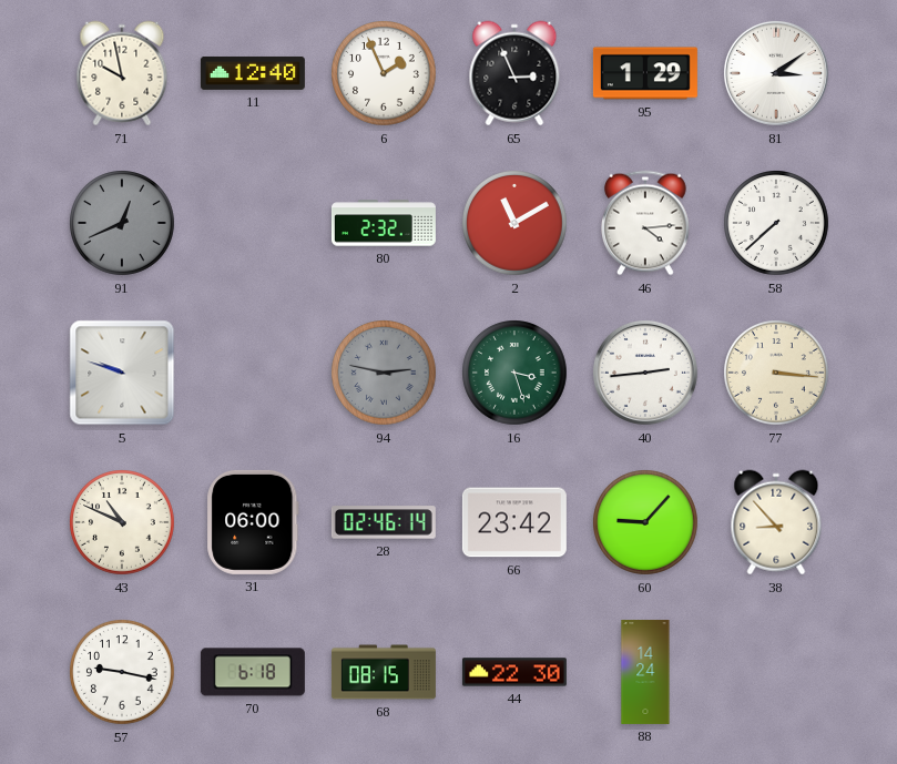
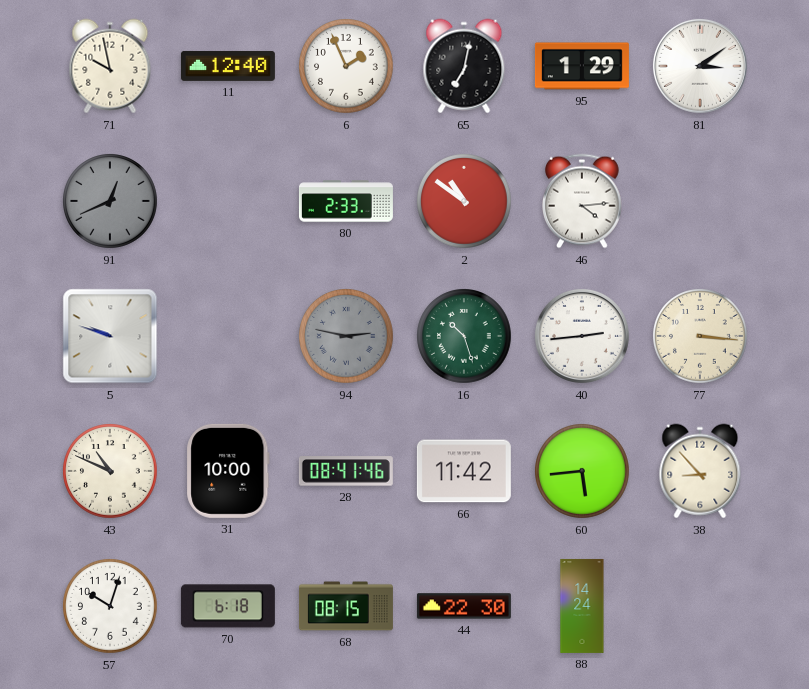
65: 2:56 -> 7:02
80: 2:32 -> 2:33
2: 11:10 -> 10:51
58: 7:38 -> none
16: 3:27 -> 10:27
31: 06:00 -> 10:00
28: 02:46 -> 08:41
66: 23:42 -> 11:42
60: 9:07 -> 5:44
57: 9:17 -> 10:03
